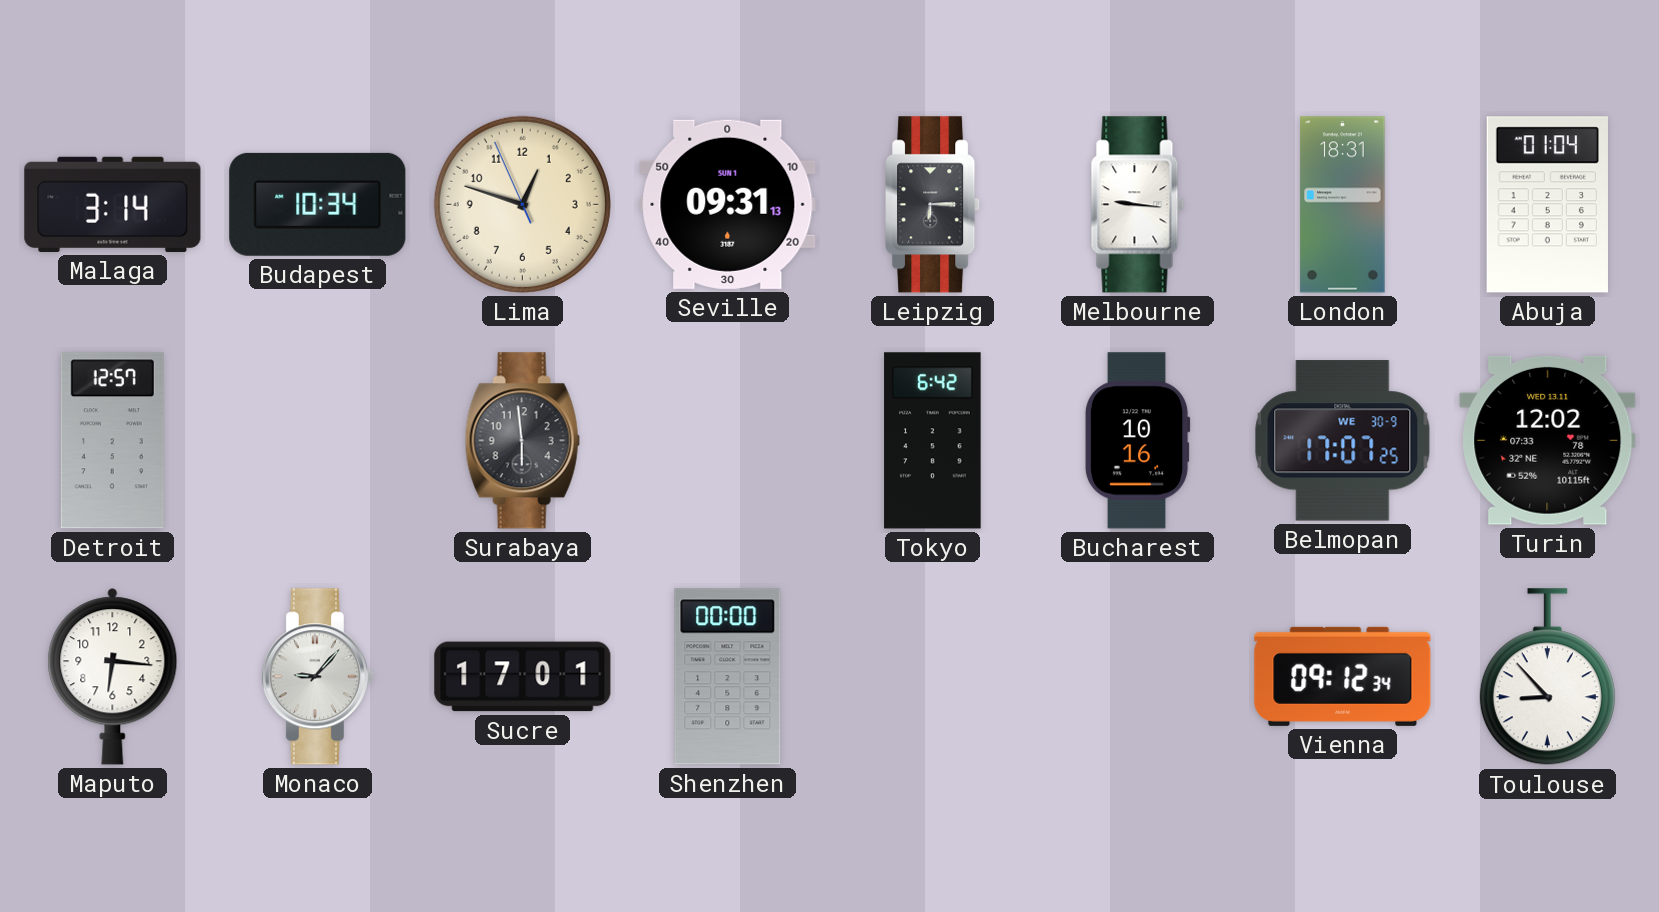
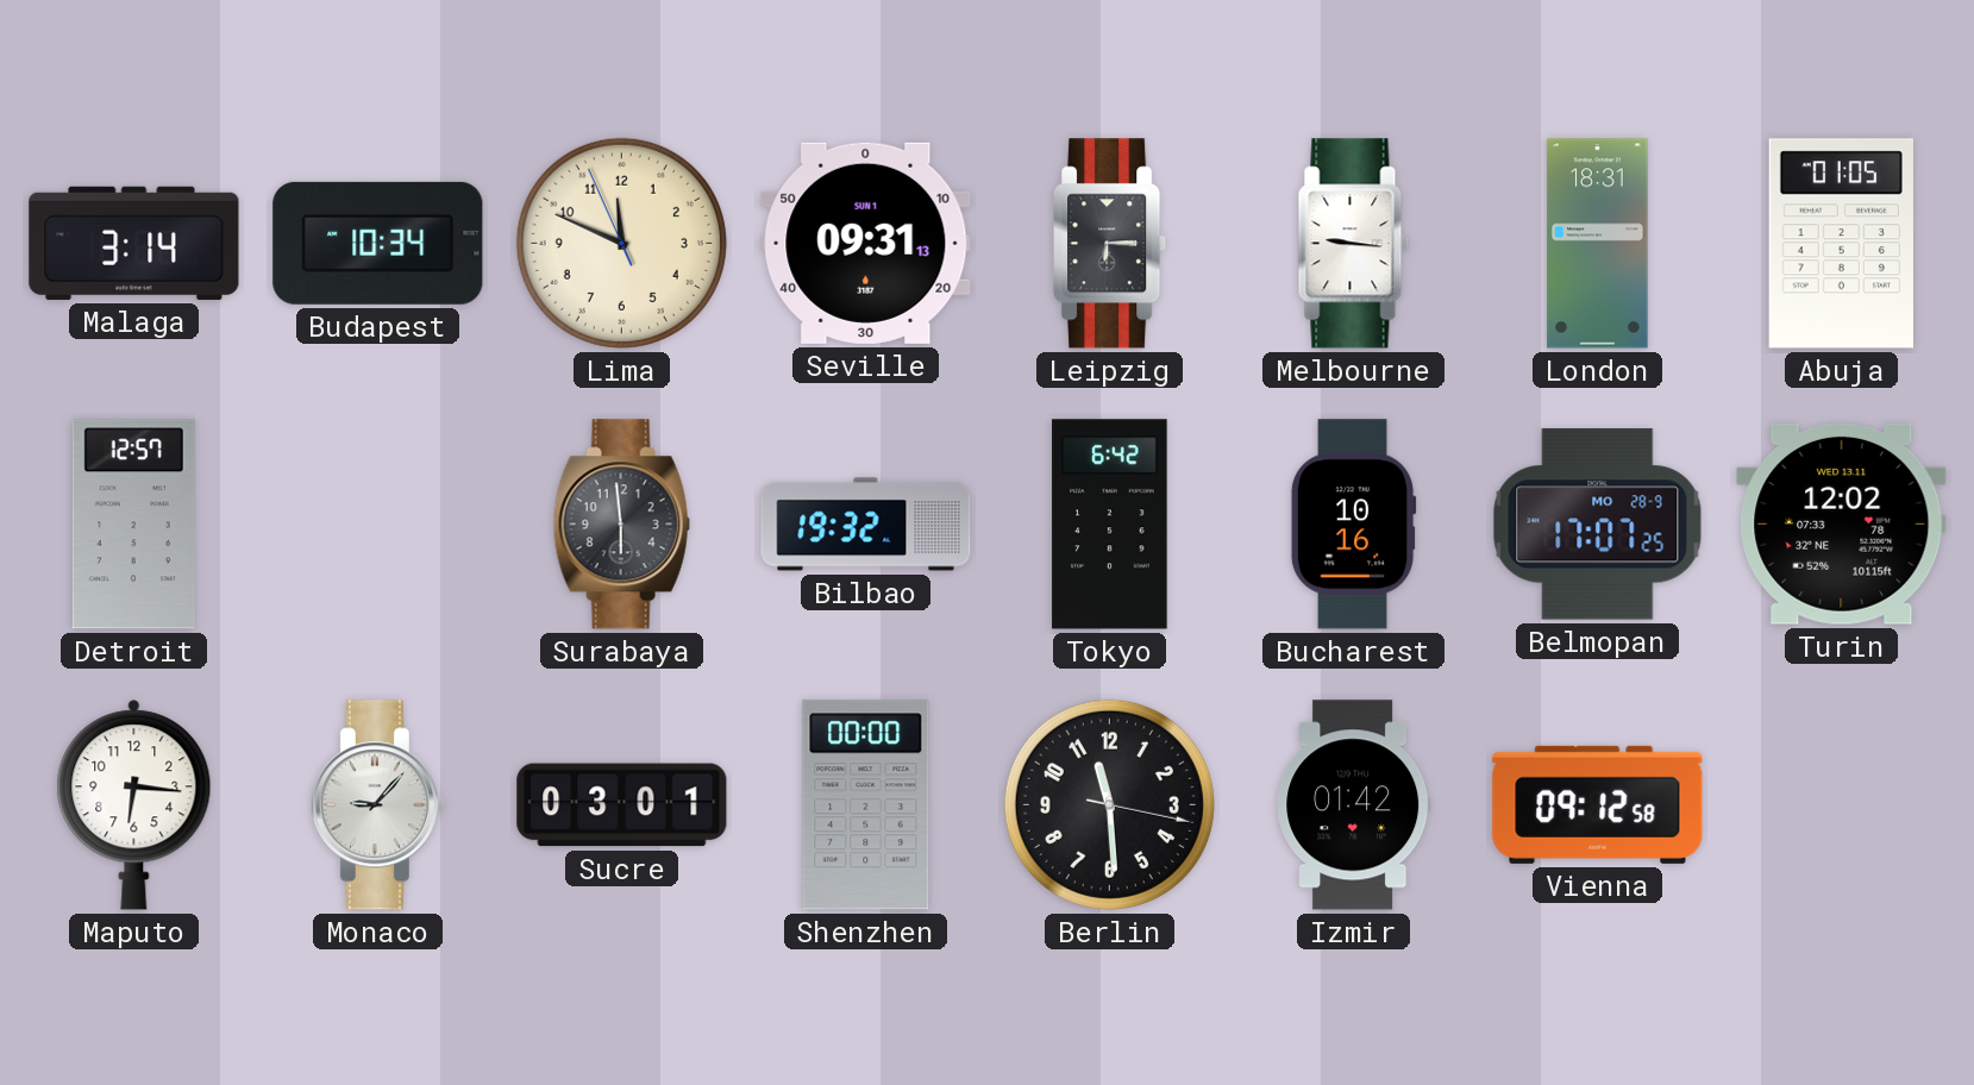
Lima: 12:47 -> 11:48
Abuja: 01:04 -> 01:05
Bilbao: none -> 19:32
Belmopan date: WE 30-9 -> MO 28-9
Sucre: 17:01 -> 03:01
Berlin: none -> 11:29
Izmir: none -> 01:42
Vienna: 09:12:34 -> 09:12:58
Toulouse: 8:53 -> none
